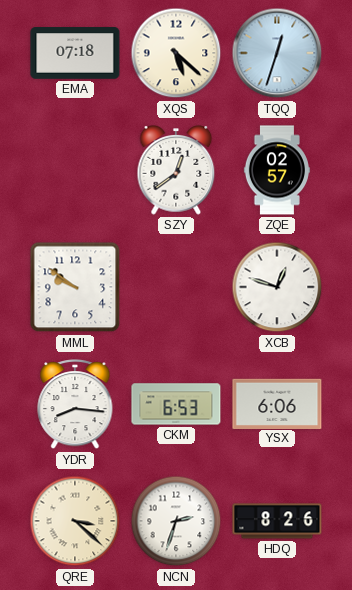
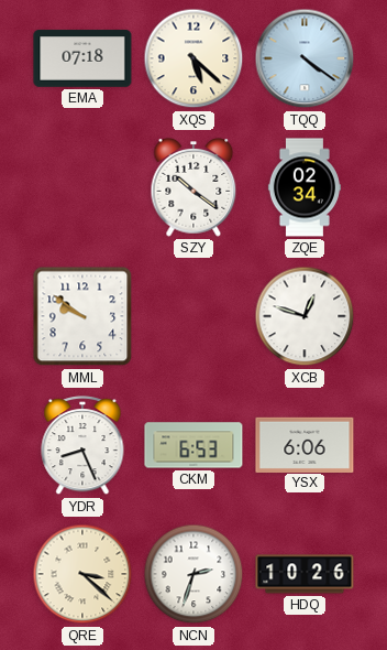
TQQ: 12:33 -> 4:21
SZY: 12:39 -> 10:21
ZQE: 02:57 -> 02:34
YDR: 8:16 -> 8:26
HDQ: 8:26 -> 10:26
